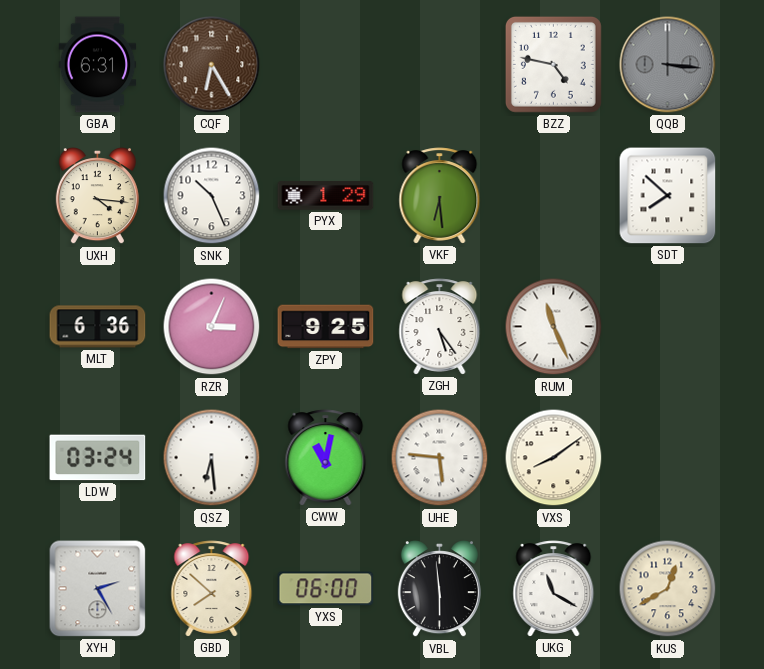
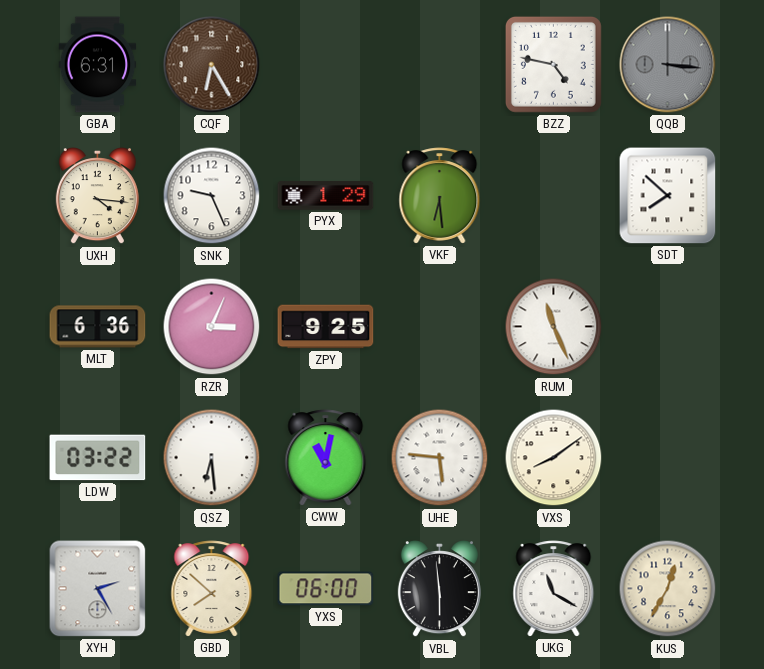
SNK: 10:26 -> 9:26
ZGH: 5:24 -> none
LDW: 03:24 -> 03:22
KUS: 12:40 -> 12:35
